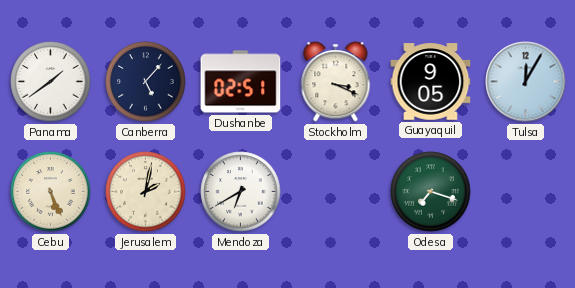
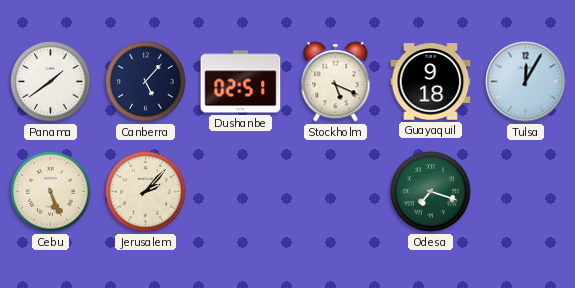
Stockholm: 3:19 -> 5:19
Guayaquil: 9:05 -> 9:18
Jerusalem: 2:02 -> 2:07
Mendoza: 6:40 -> none
